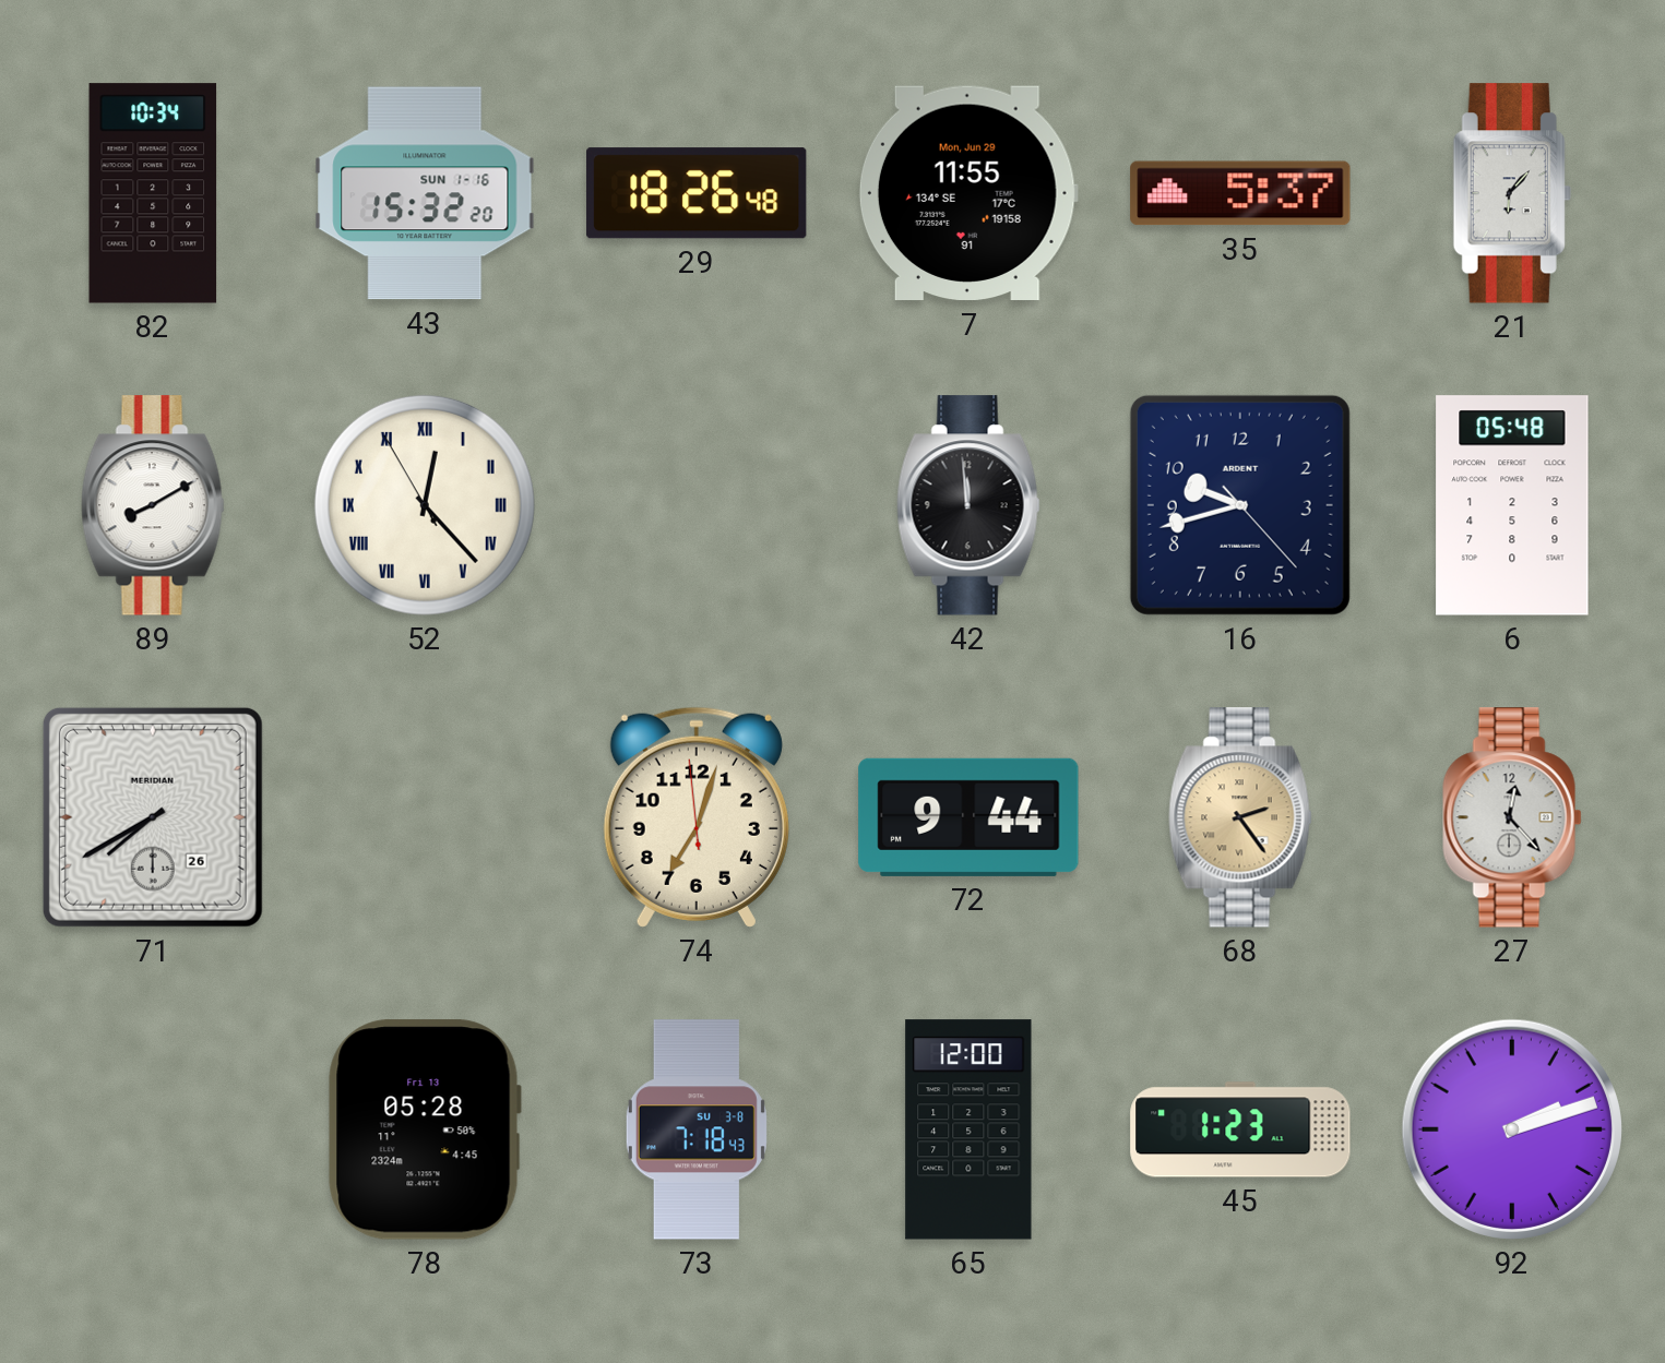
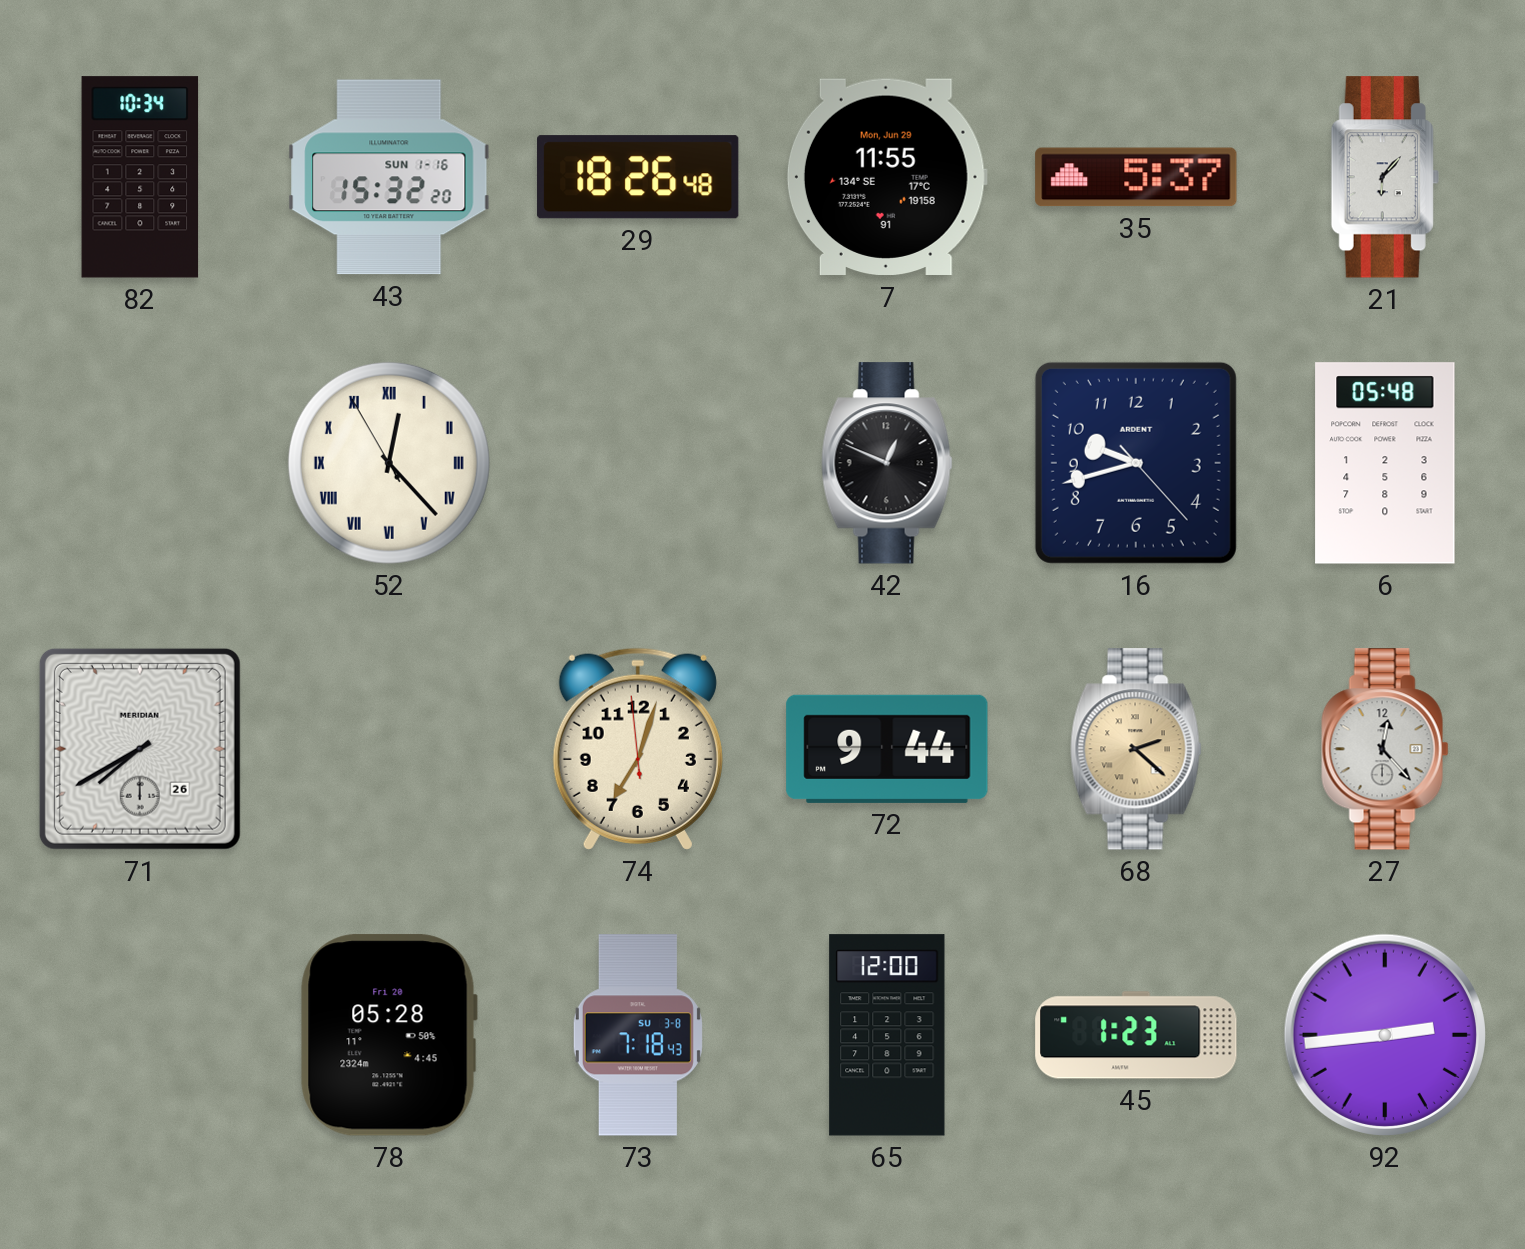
89: 8:10 -> none
42: 11:59 -> 12:49
68: 2:24 -> 2:22
78 date: Fri 13 -> Fri 20
92: 2:12 -> 2:44
